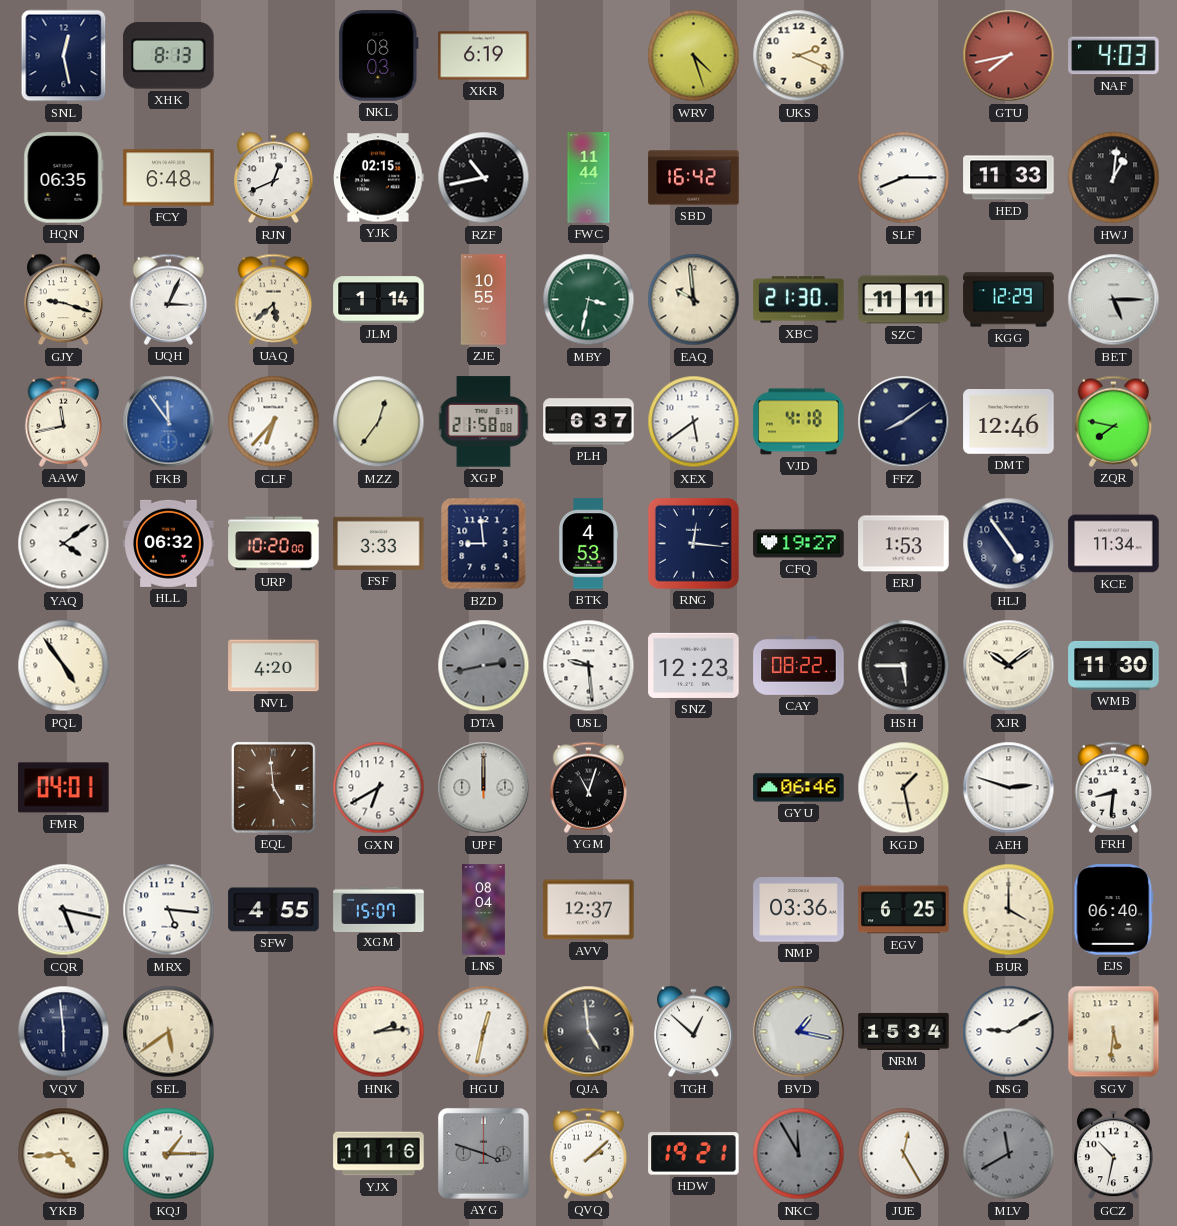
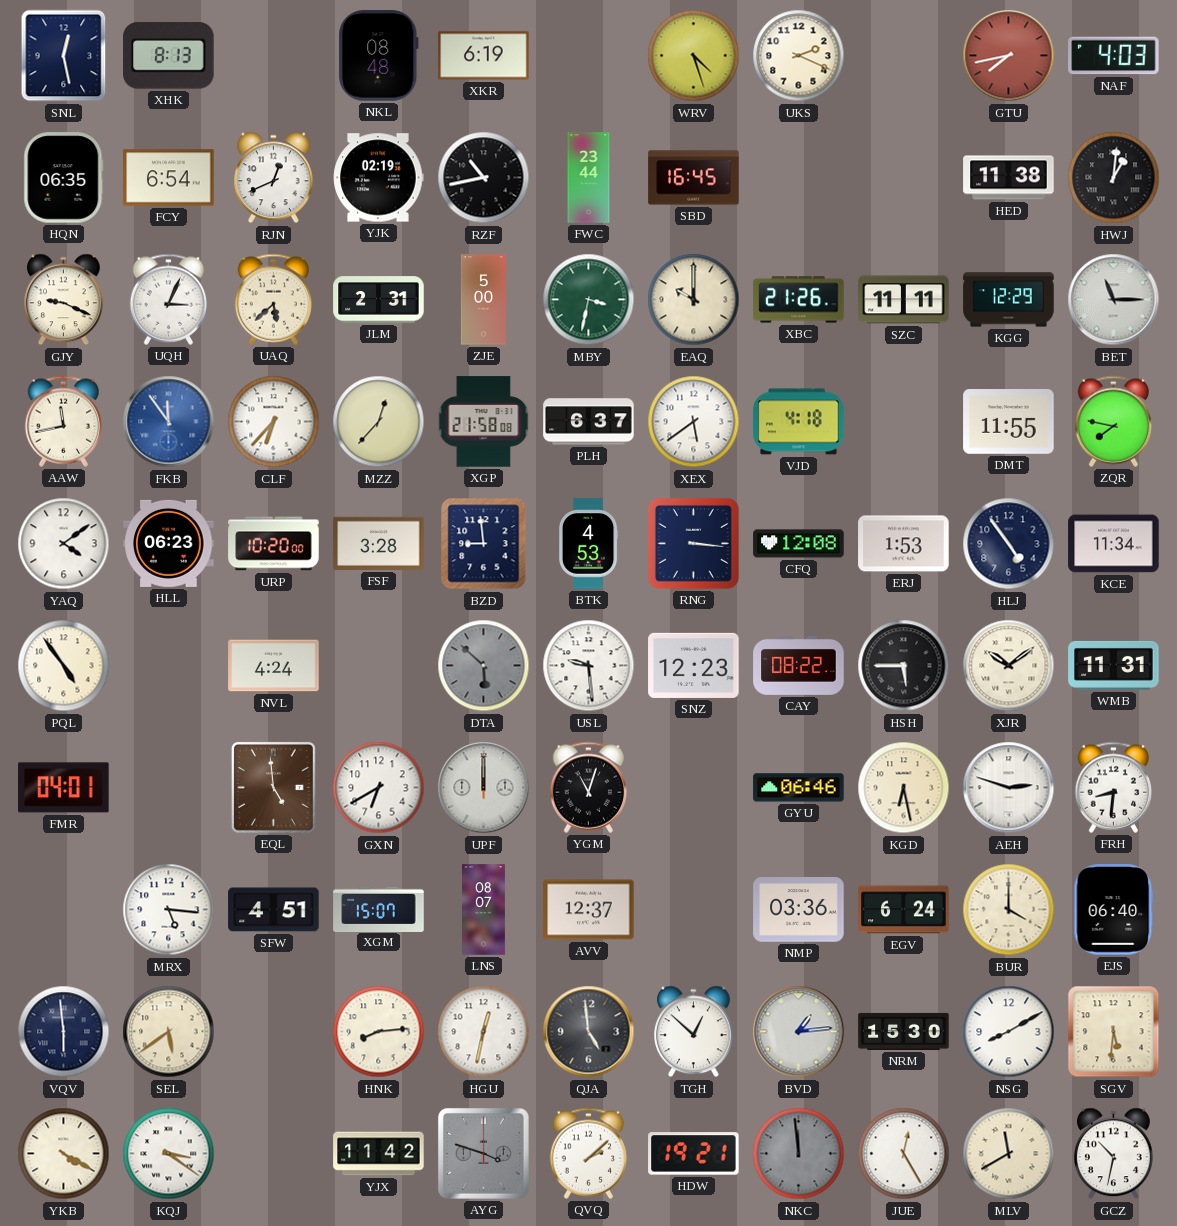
NKL: 08:03 -> 08:48
FCY: 6:48 -> 6:54
YJK: 02:15 -> 02:19
FWC: 11:44 -> 23:44
SBD: 16:42 -> 16:45
SLF: 8:15 -> none
HED: 11:33 -> 11:38
GJY: 9:18 -> 9:19
JLM: 1:14 -> 2:31
ZJE: 10:55 -> 5:00
EAQ: 9:59 -> 10:00
XBC: 21:30 -> 21:26
BET: 5:15 -> 11:15
MZZ: 12:36 -> 12:37
FFZ: 8:09 -> none
DMT: 12:46 -> 11:55
HLL: 06:32 -> 06:23
FSF: 3:33 -> 3:28
RNG: 12:16 -> 3:16
CFQ: 19:27 -> 12:08
NVL: 4:20 -> 4:24
DTA: 2:43 -> 5:52
WMB: 11:30 -> 11:31
KGD: 1:28 -> 6:28
CQR: 5:17 -> none
SFW: 4:55 -> 4:51
LNS: 08:04 -> 08:07
EGV: 6:25 -> 6:24
HNK: 2:14 -> 8:14
BVD: 1:17 -> 1:14
NRM: 15:34 -> 15:30
NSG: 9:10 -> 8:10
YKB: 4:44 -> 4:20
KQJ: 1:15 -> 3:21
YJX: 11:16 -> 11:42
NKC: 11:55 -> 11:59
MLV dial: grey -> cream
